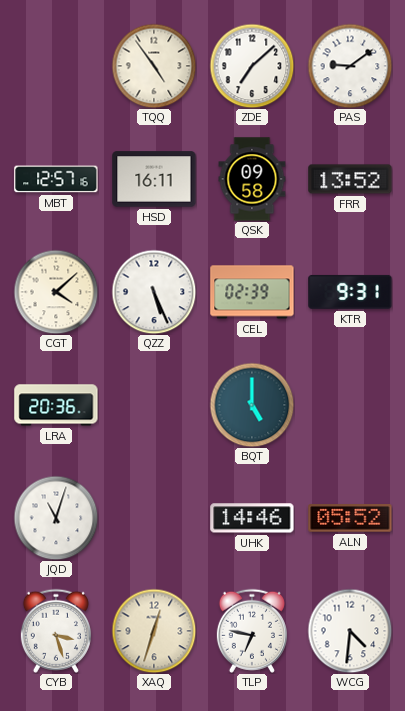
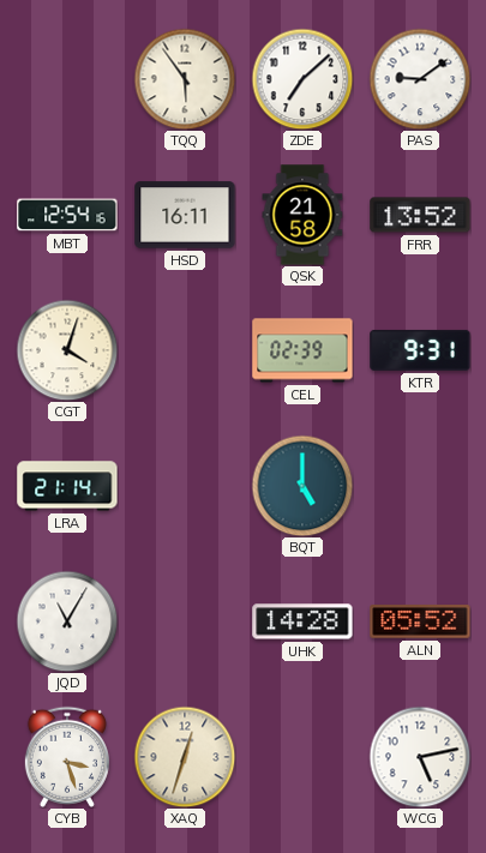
TQQ: 4:54 -> 5:54
MBT: 12:57 -> 12:54
QSK: 09:58 -> 21:58
CGT: 4:08 -> 4:03
QZZ: 5:26 -> none
LRA: 20:36 -> 21:14
JQD: 11:03 -> 11:05
UHK: 14:46 -> 14:28
TLP: 6:47 -> none
WCG: 4:31 -> 5:13
